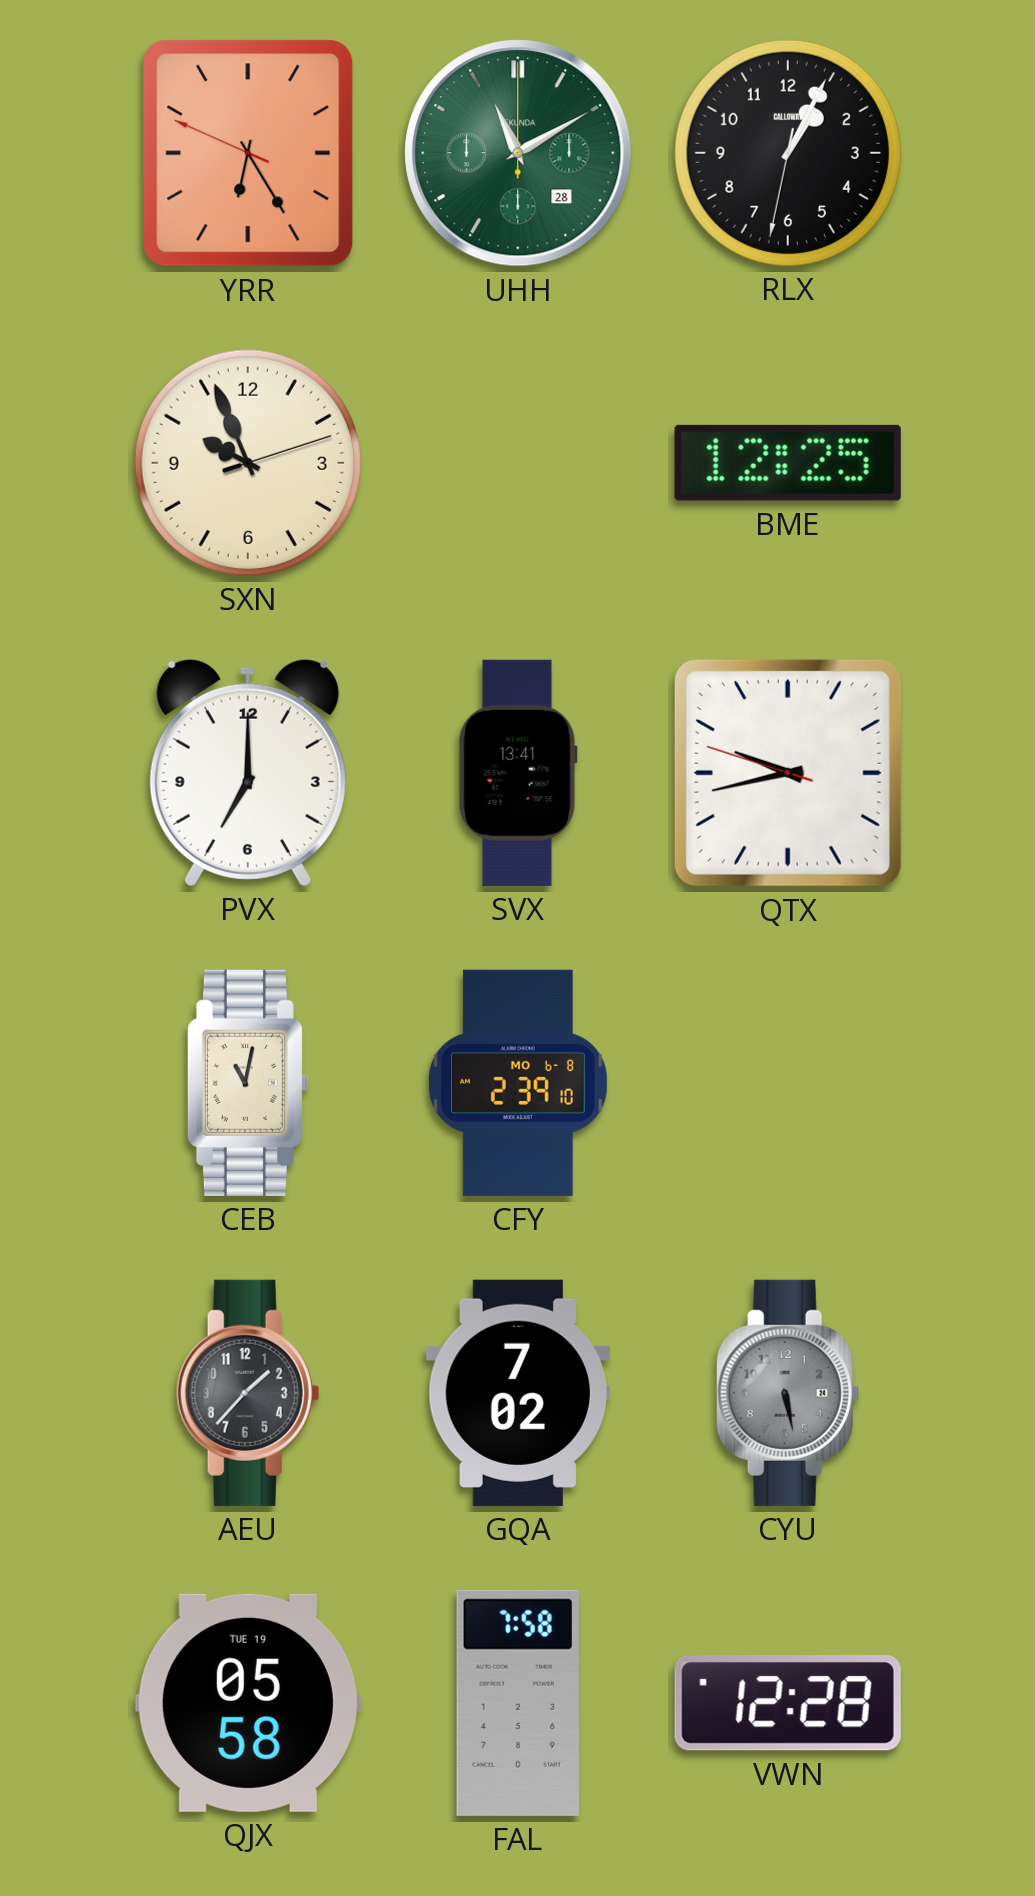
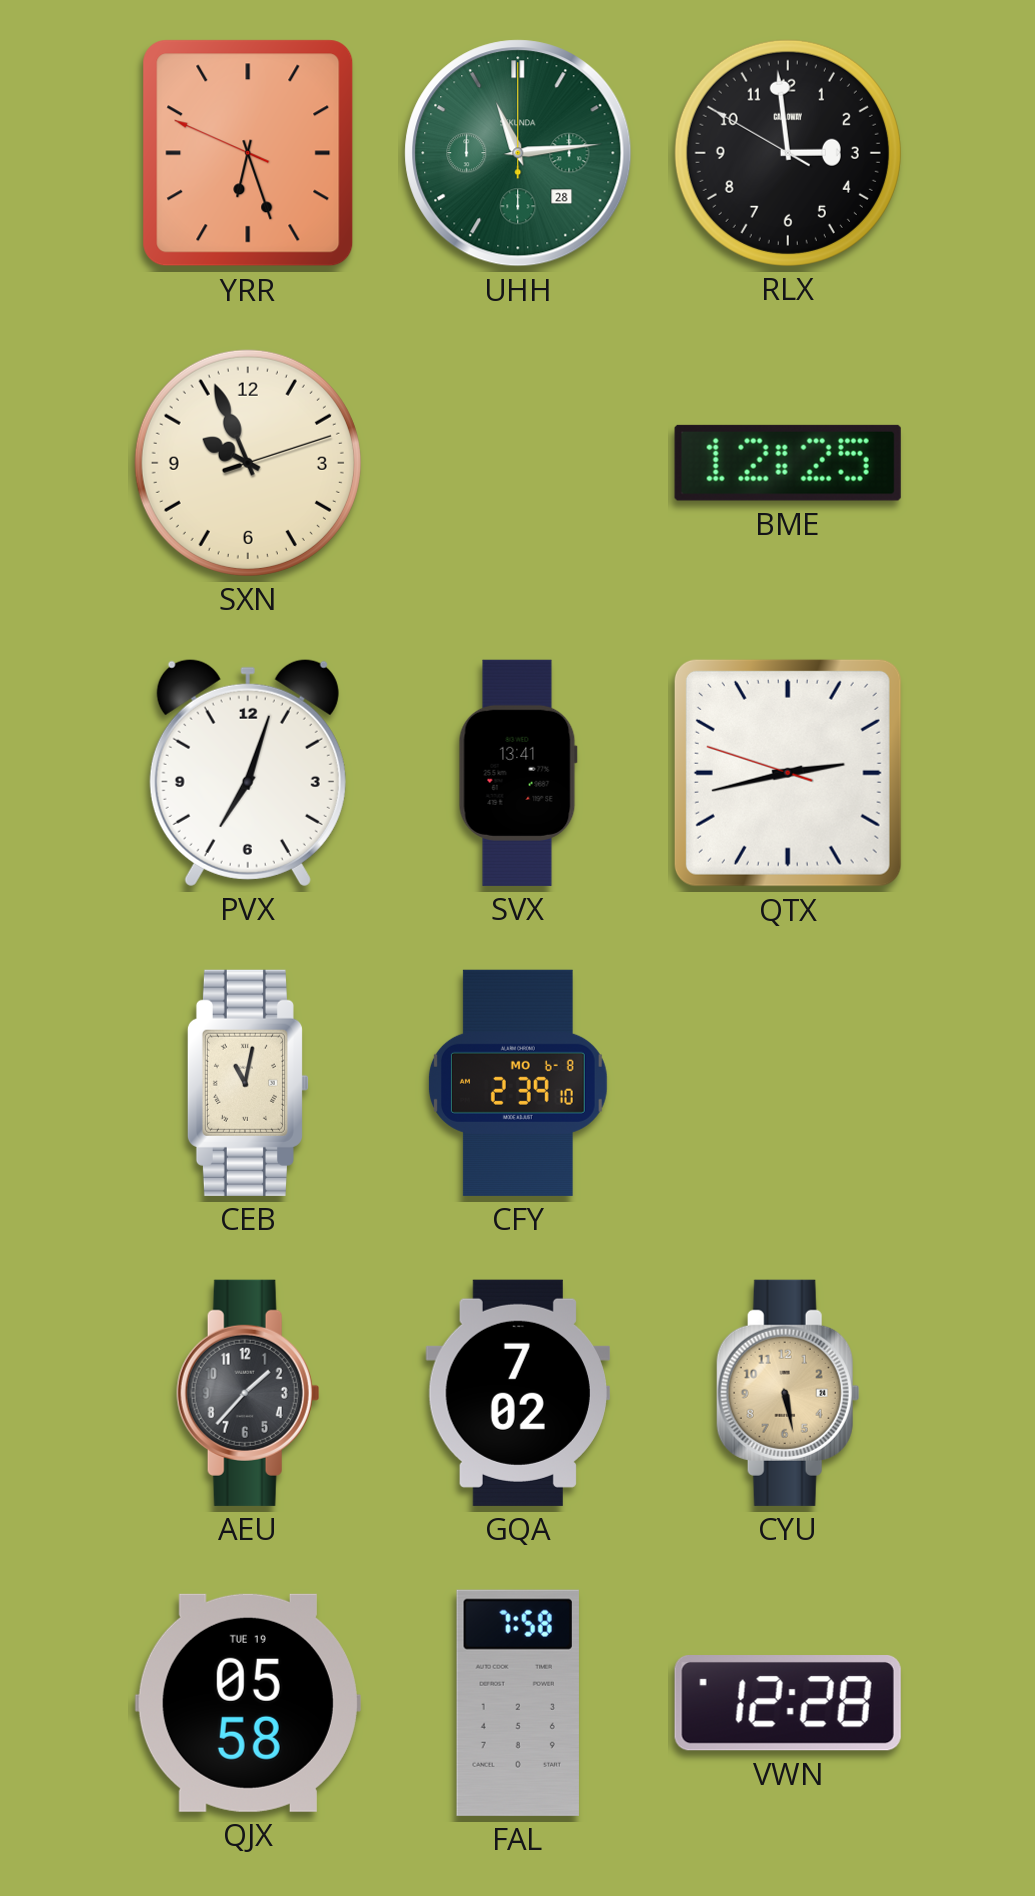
YRR: 6:24 -> 6:26
UHH: 11:10 -> 11:14
RLX: 1:04 -> 2:58
PVX: 7:00 -> 7:03
QTX: 9:42 -> 2:42
CYU dial: grey -> champagne
